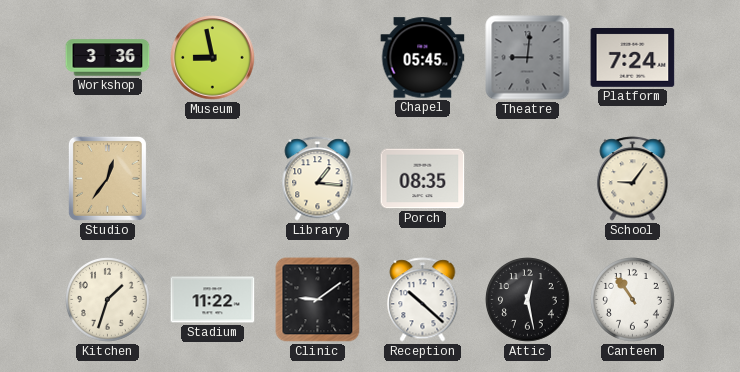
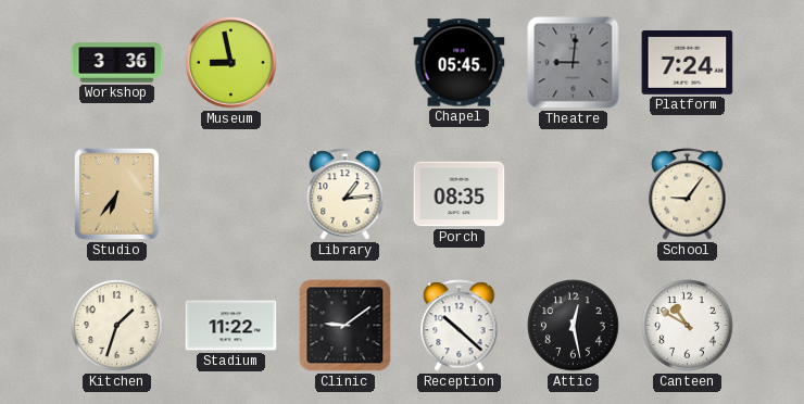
Studio: 12:36 -> 6:36
Library: 1:16 -> 1:14
Canteen: 10:54 -> 10:50
